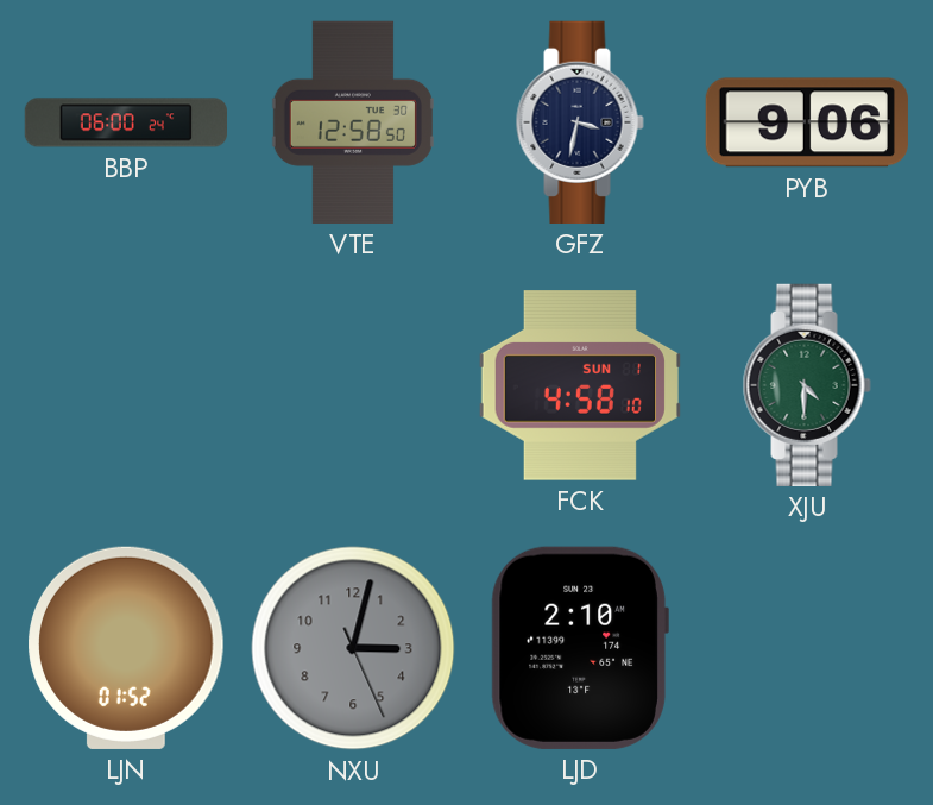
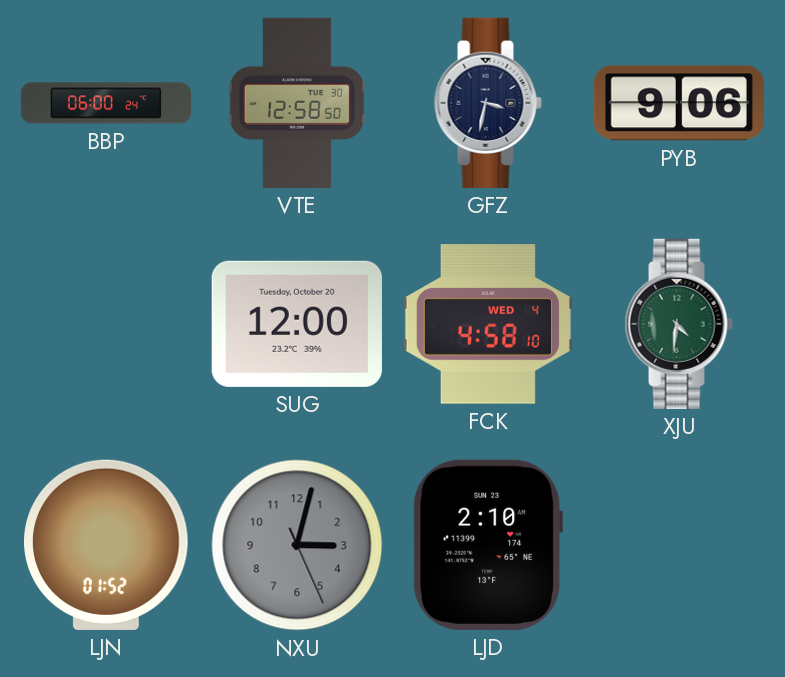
SUG: none -> 12:00
FCK date: SUN 1 -> WED 4
XJU: 4:30 -> 4:31
